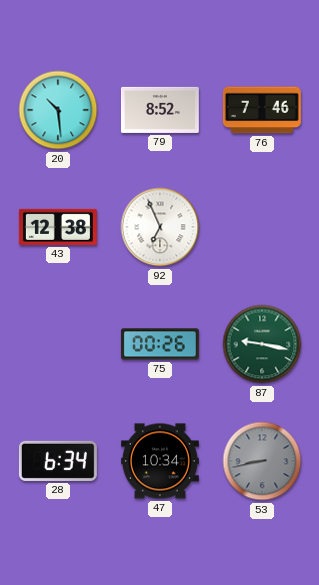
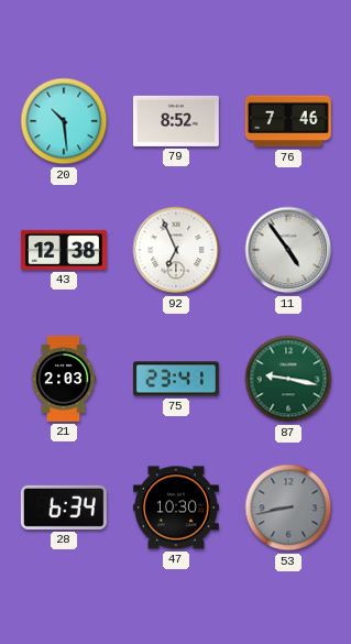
11: none -> 4:54
21: none -> 2:03
75: 00:26 -> 23:41
47: 10:34 -> 10:30
